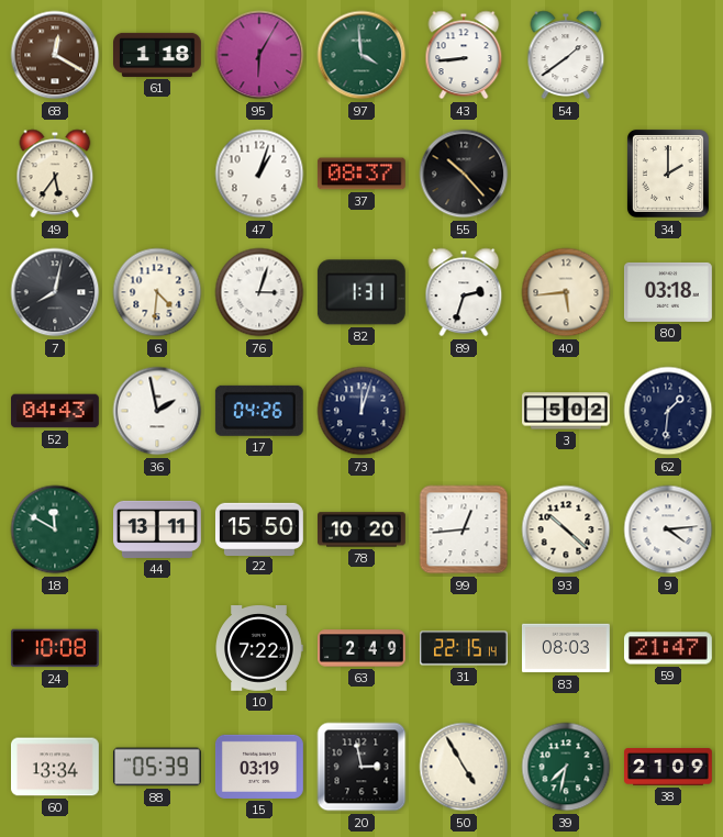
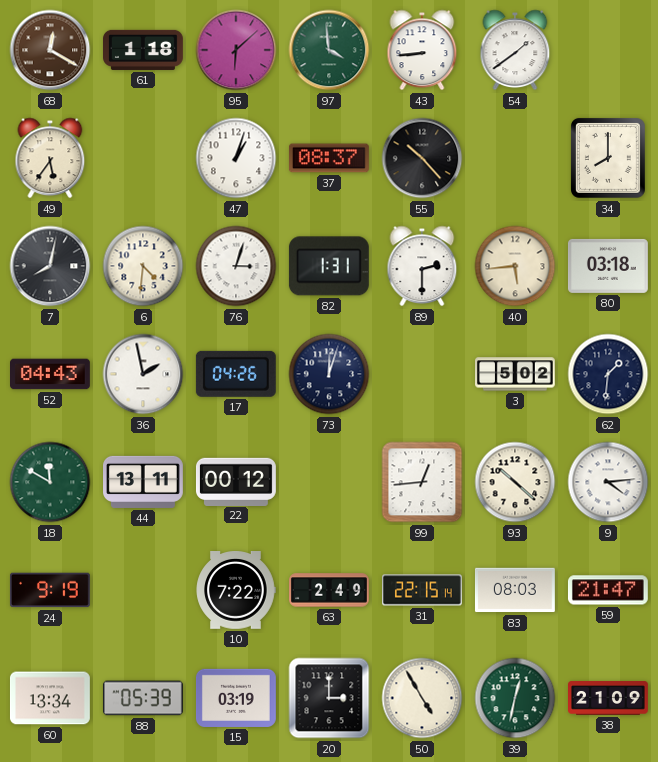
95: 6:05 -> 6:08
34: 2:00 -> 8:00
89: 2:33 -> 2:30
22: 15:50 -> 00:12
78: 10:20 -> none
24: 10:08 -> 9:19
20: 2:58 -> 3:00
39: 7:32 -> 12:32
